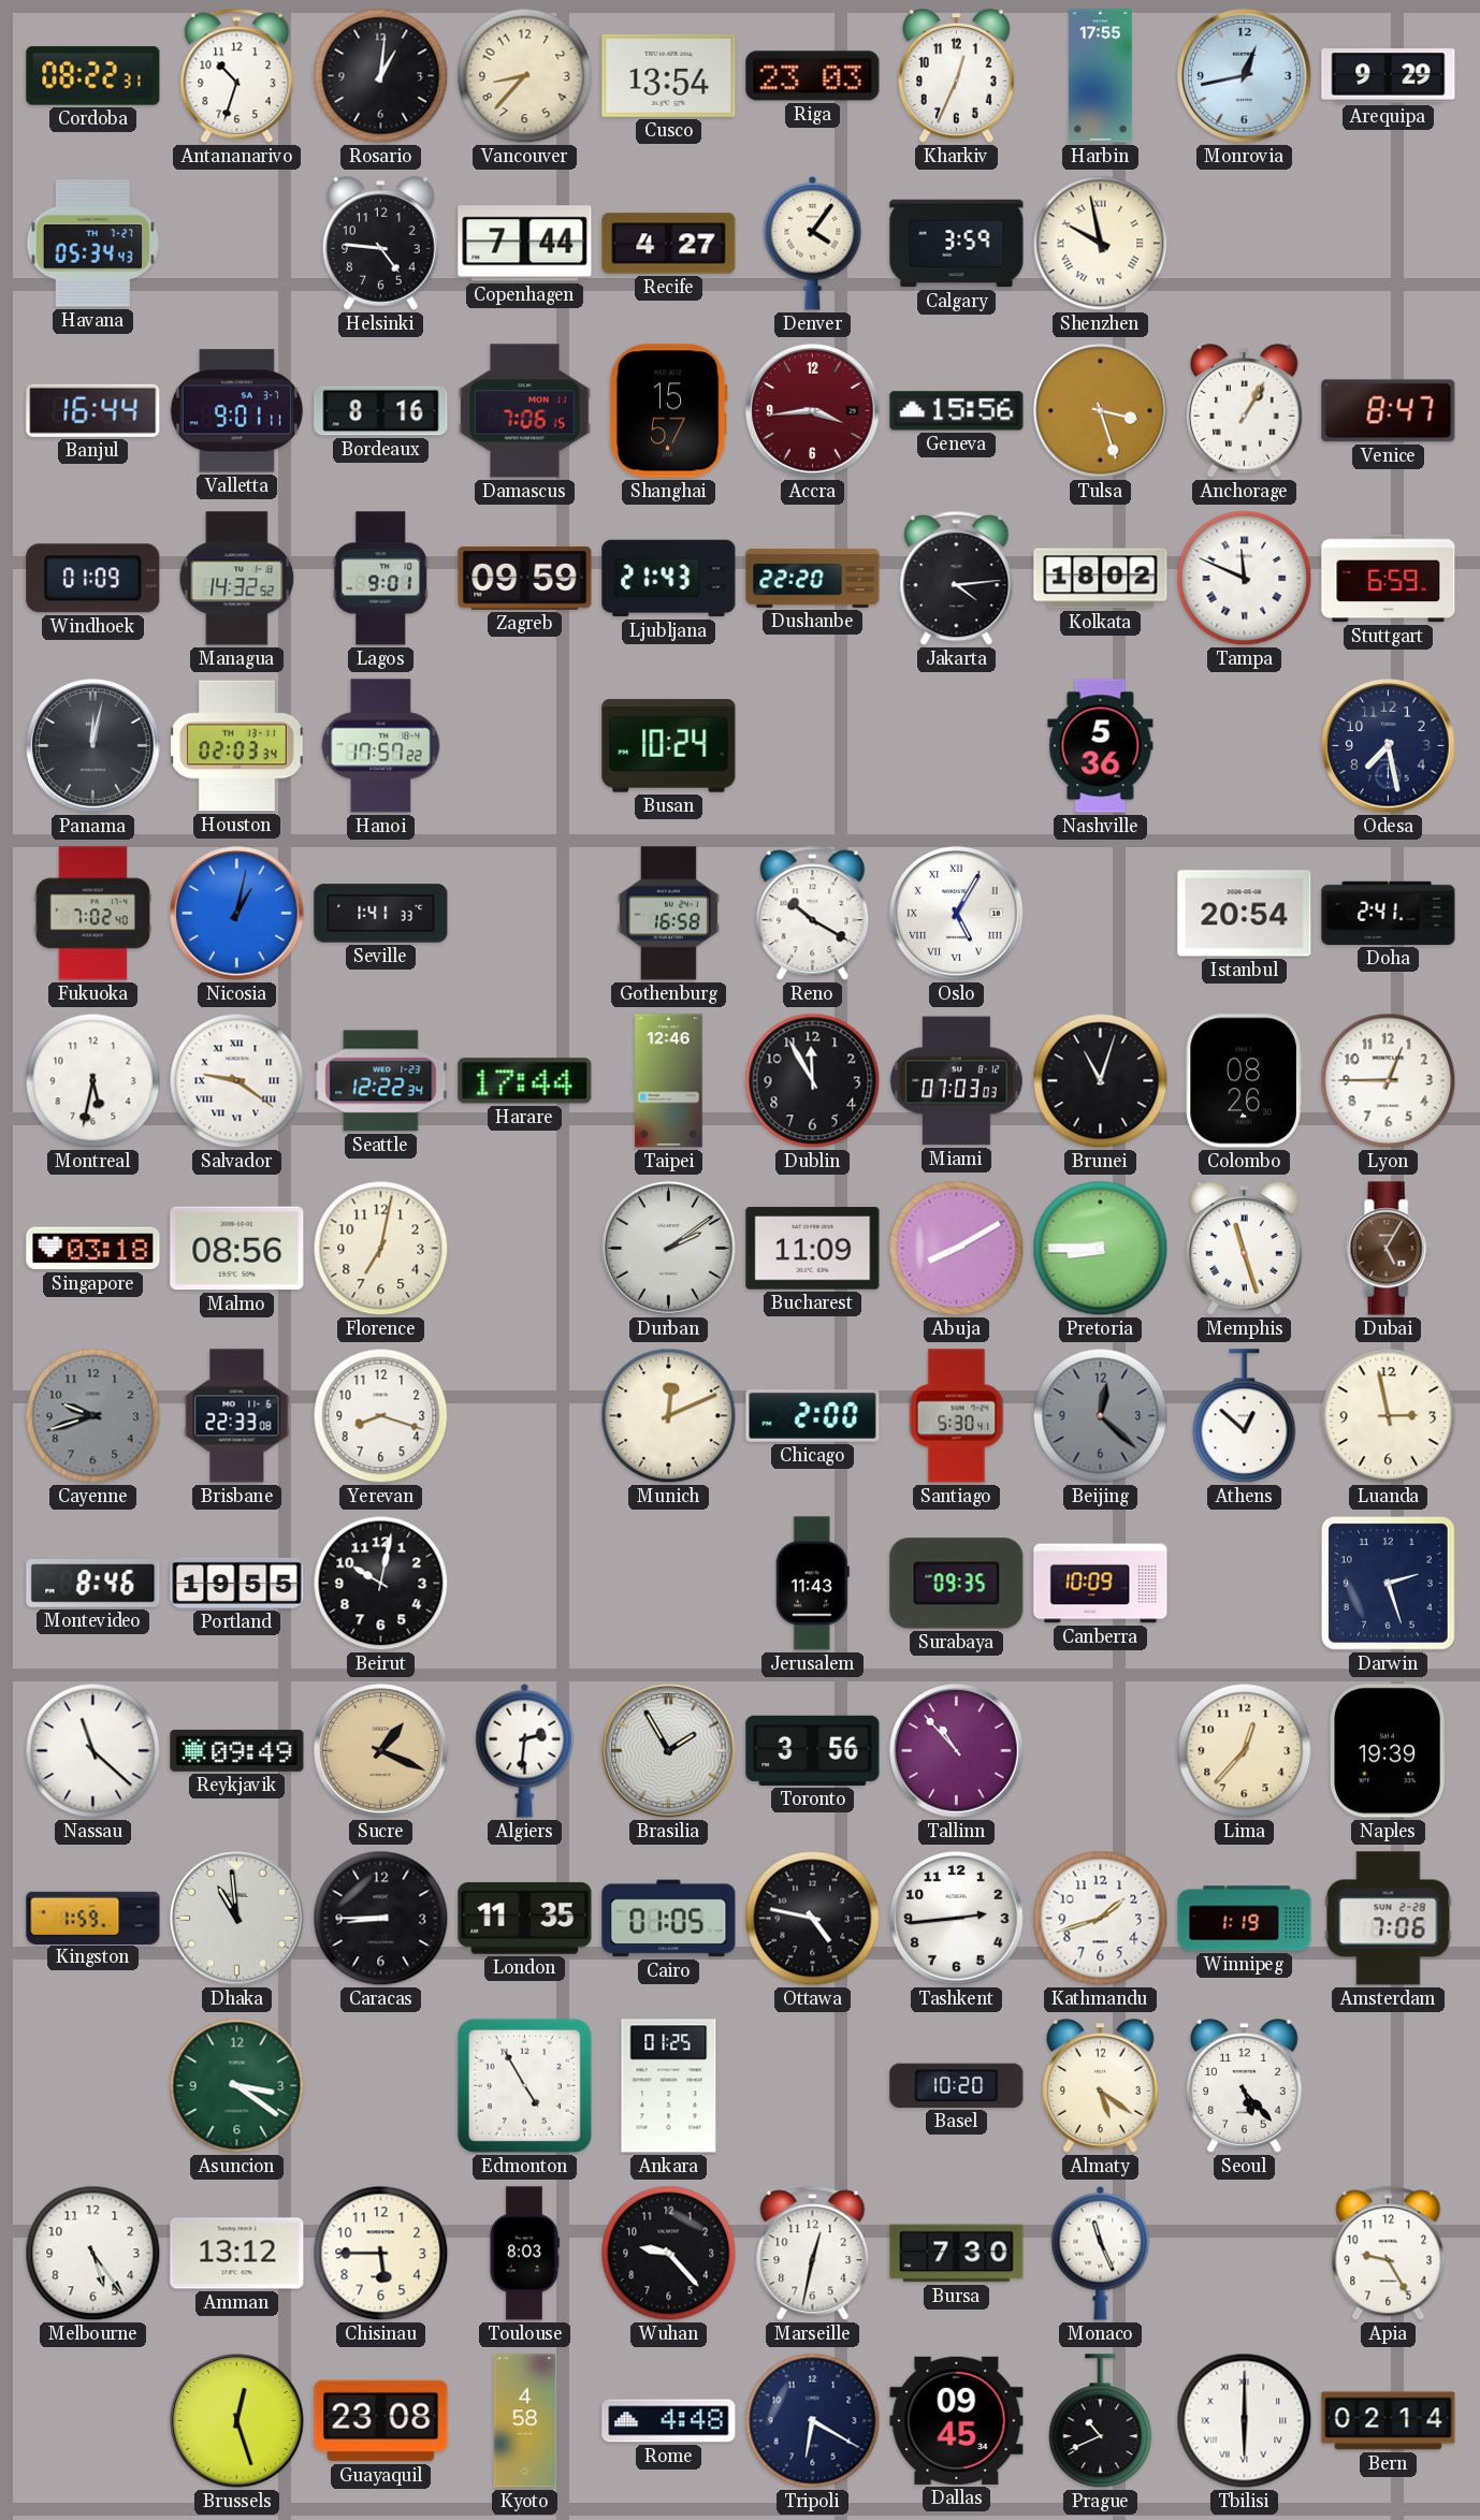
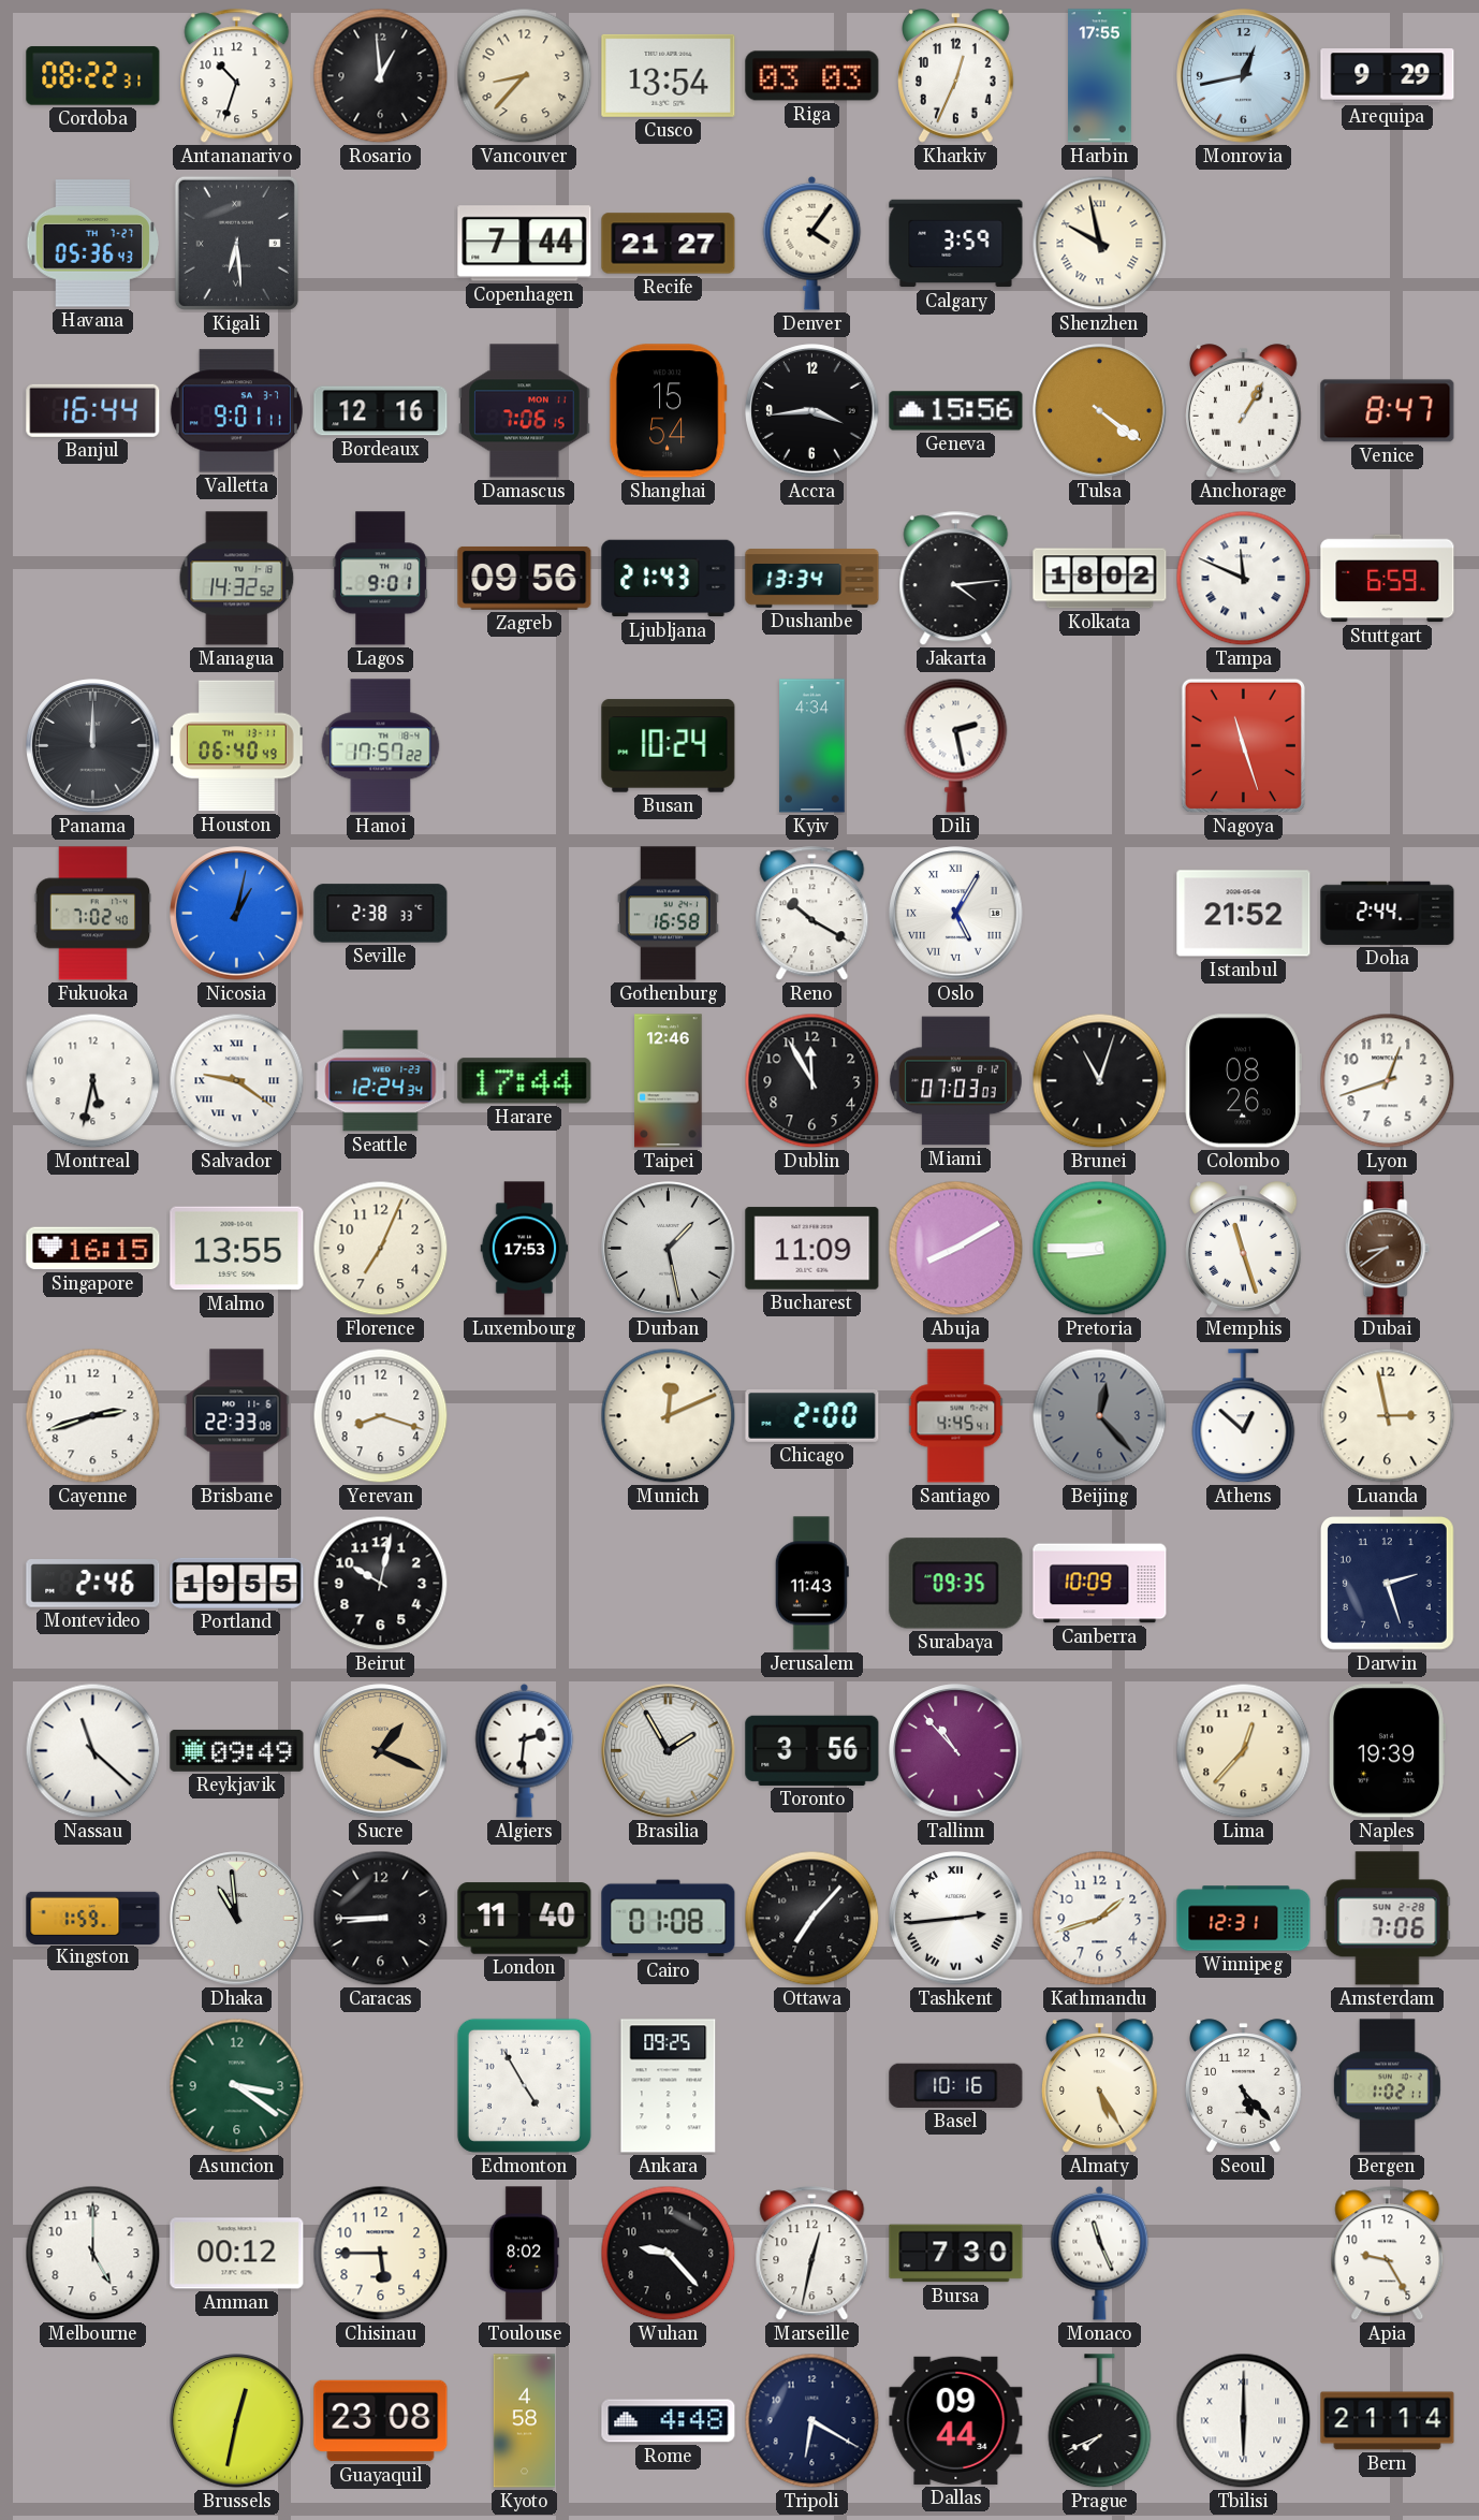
Rosario: 1:01 -> 12:59
Riga: 23:03 -> 03:03
Havana: 05:34 -> 05:36
Kigali: none -> 6:29
Helsinki: 4:46 -> none
Recife: 4:27 -> 21:27
Bordeaux: 8:16 -> 12:16
Shanghai: 15:57 -> 15:54
Accra dial: burgundy -> black
Tulsa: 3:27 -> 4:21
Windhoek: 01:09 -> none
Zagreb: 09:59 -> 09:56
Dushanbe: 22:20 -> 13:34
Panama: 12:02 -> 12:00
Houston: 02:03 -> 06:40
Kyiv: none -> 4:34
Dili: none -> 2:28
Nashville: 5:36 -> none
Nagoya: none -> 11:27
Odesa: 7:28 -> none
Seville: 1:41 -> 2:38
Istanbul: 20:54 -> 21:52
Doha: 2:41 -> 2:44
Seattle: 12:22 -> 12:24
Lyon: 12:45 -> 12:42
Singapore: 03:18 -> 16:15
Malmo: 08:56 -> 13:55
Florence: 7:02 -> 7:04
Luxembourg: none -> 17:53
Durban: 2:09 -> 1:28
Dubai: 5:05 -> 8:39
Cayenne: 9:42 -> 2:42
Cayenne dial: grey -> white
Santiago: 5:30 -> 4:45
Beijing: 12:22 -> 12:23
Montevideo: 8:46 -> 2:46
London: 11:35 -> 11:40
Cairo: 01:05 -> 01:08
Ottawa: 4:47 -> 7:07
Tashkent numerals: Arabic -> Roman
Winnipeg: 1:19 -> 12:31
Ankara: 01:25 -> 09:25
Basel: 10:20 -> 10:16
Almaty: 5:21 -> 5:25
Bergen: none -> 1:02
Melbourne: 5:24 -> 5:00
Amman: 13:12 -> 00:12
Toulouse: 8:03 -> 8:02
Brussels: 12:27 -> 12:32
Dallas: 09:45 -> 09:44
Prague: 10:41 -> 7:41
Bern: 02:14 -> 21:14
